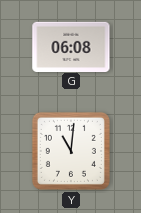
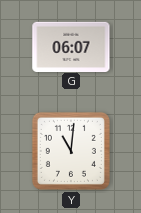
G: 06:08 -> 06:07
